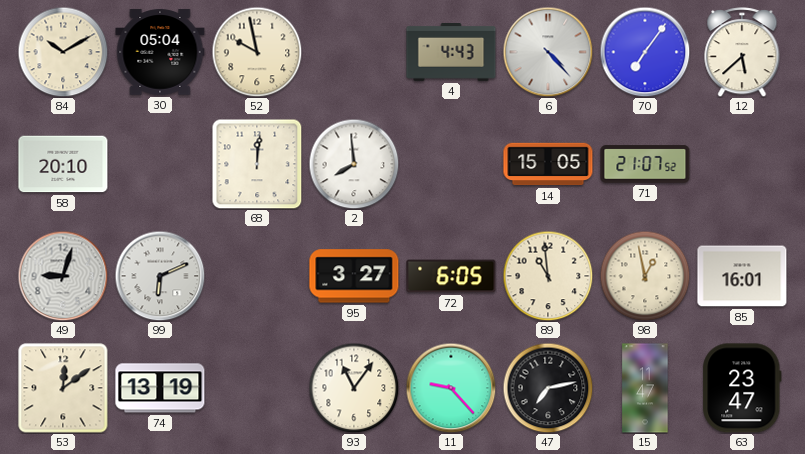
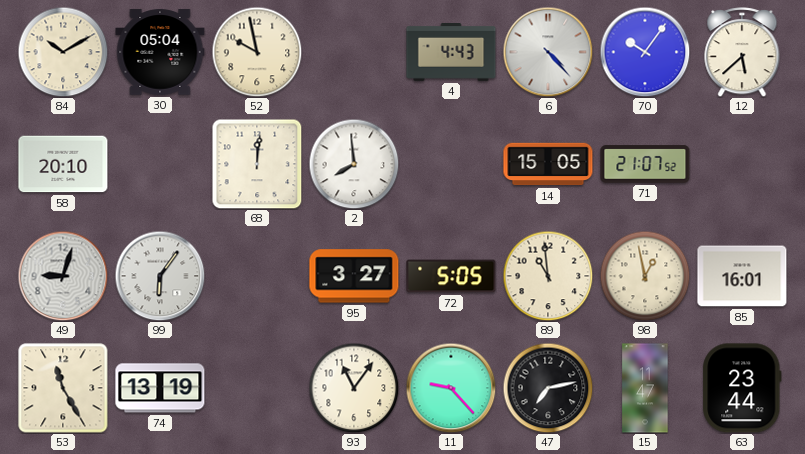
70: 7:06 -> 10:06
99: 6:11 -> 6:06
72: 6:05 -> 5:05
53: 12:09 -> 11:25
63: 23:47 -> 23:44
